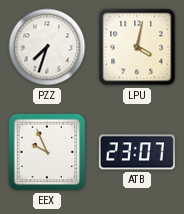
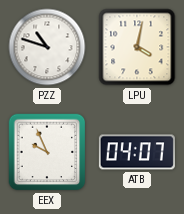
PZZ: 7:33 -> 10:48
ATB: 23:07 -> 04:07
